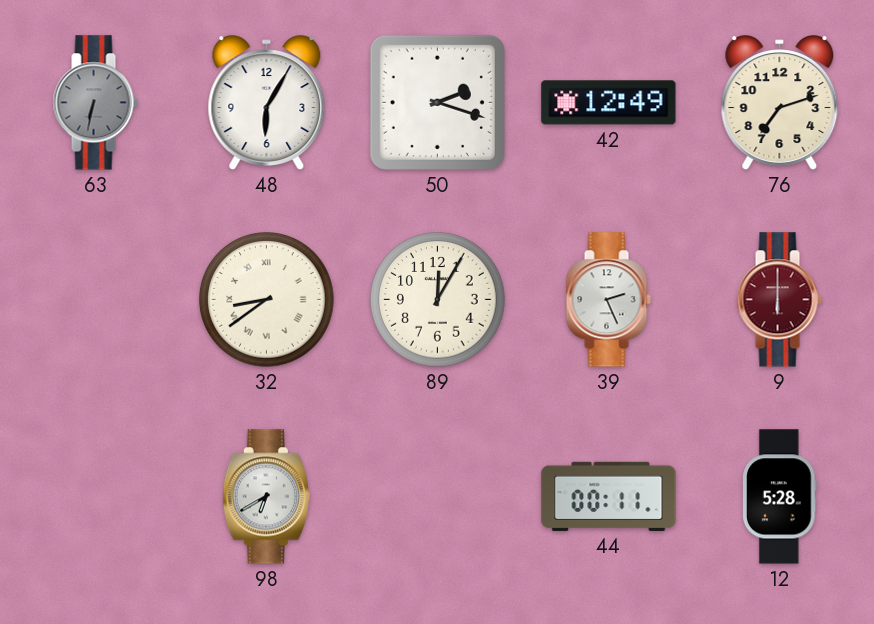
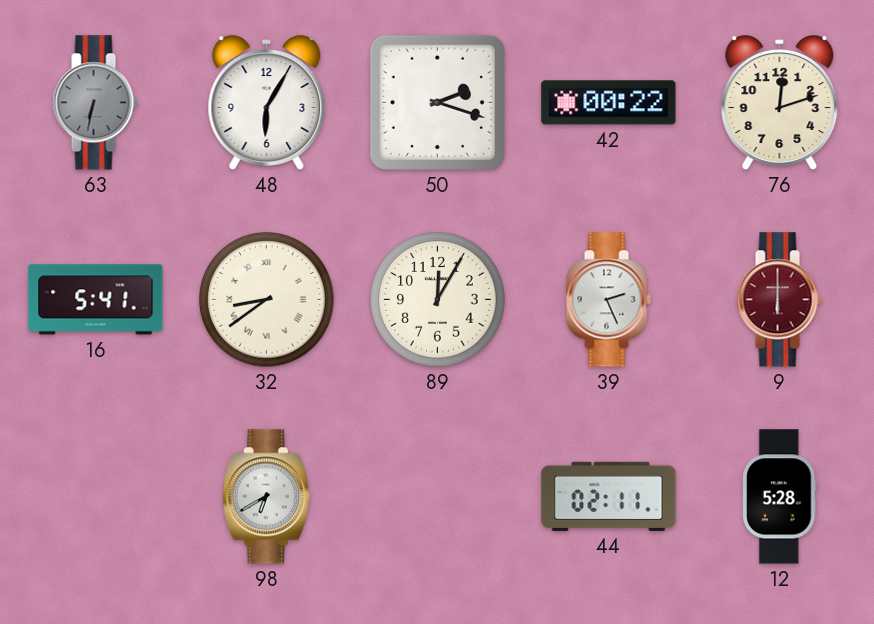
42: 12:49 -> 00:22
76: 7:12 -> 12:12
16: none -> 5:41
44: 00:11 -> 02:11
